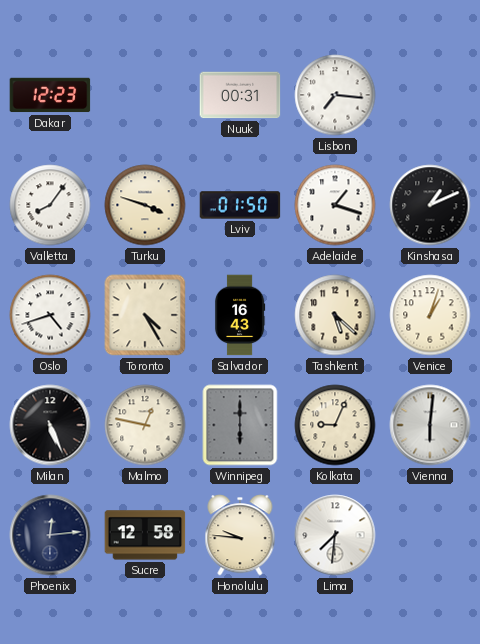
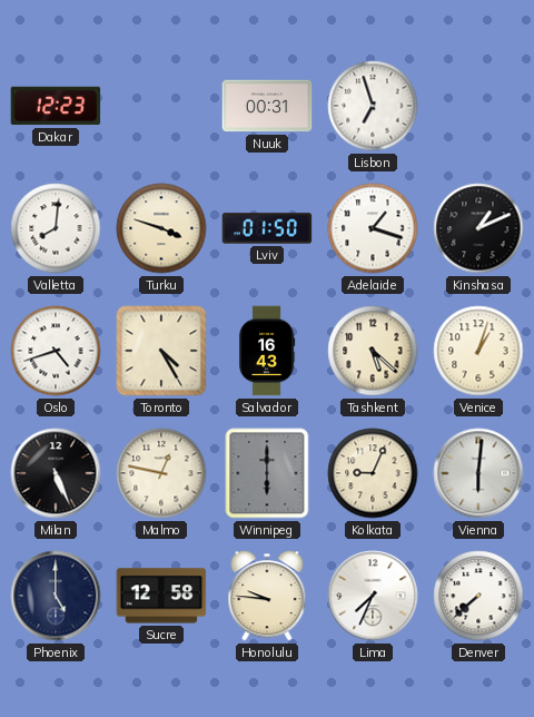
Lisbon: 7:16 -> 6:57
Valletta: 8:06 -> 8:01
Phoenix: 12:14 -> 5:00
Lima: 7:31 -> 7:34
Denver: none -> 7:38
